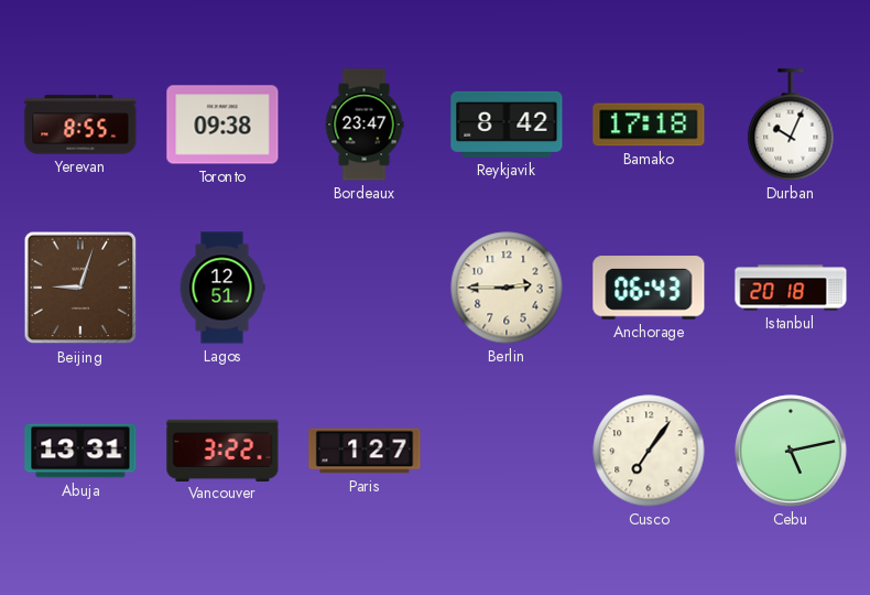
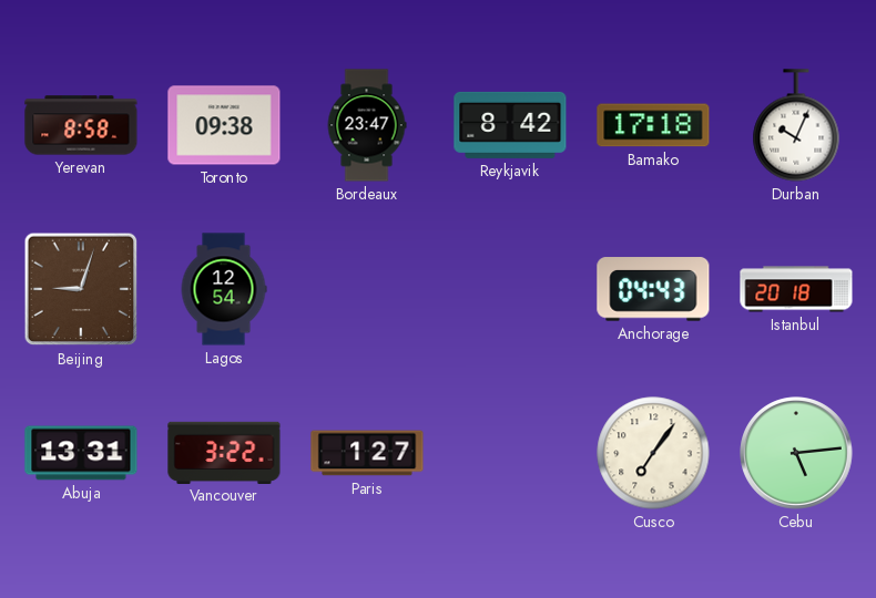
Yerevan: 8:55 -> 8:58
Lagos: 12:51 -> 12:54
Berlin: 2:45 -> none
Anchorage: 06:43 -> 04:43
Cebu: 5:13 -> 5:14
